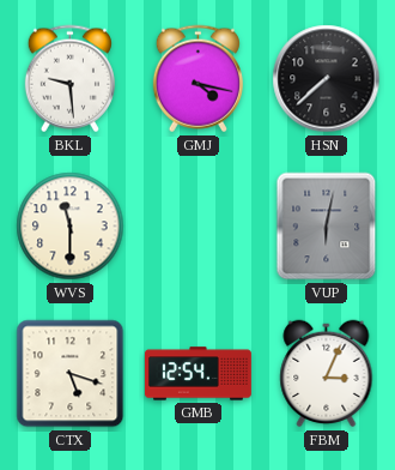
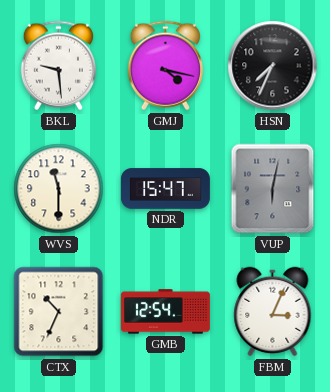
HSN: 7:38 -> 7:34
NDR: none -> 15:47
CTX: 5:18 -> 10:34
